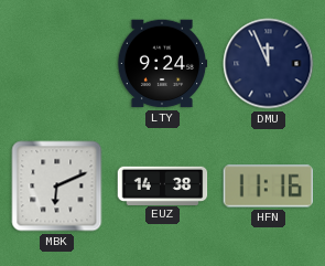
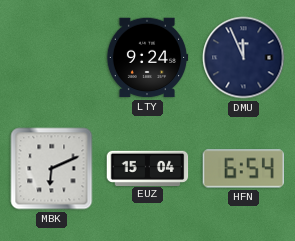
EUZ: 14:38 -> 15:04
HFN: 11:16 -> 6:54
